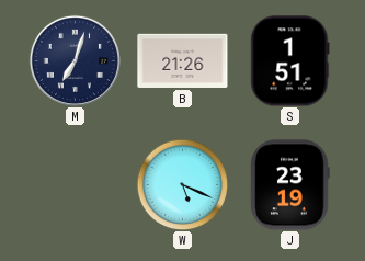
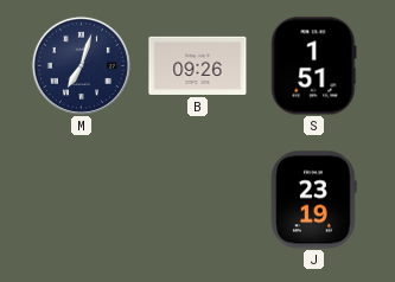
B: 21:26 -> 09:26
W: 5:19 -> none
